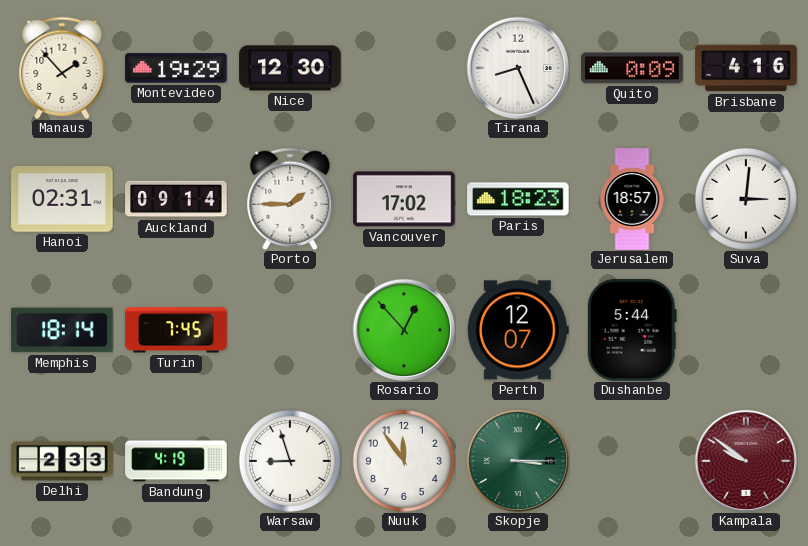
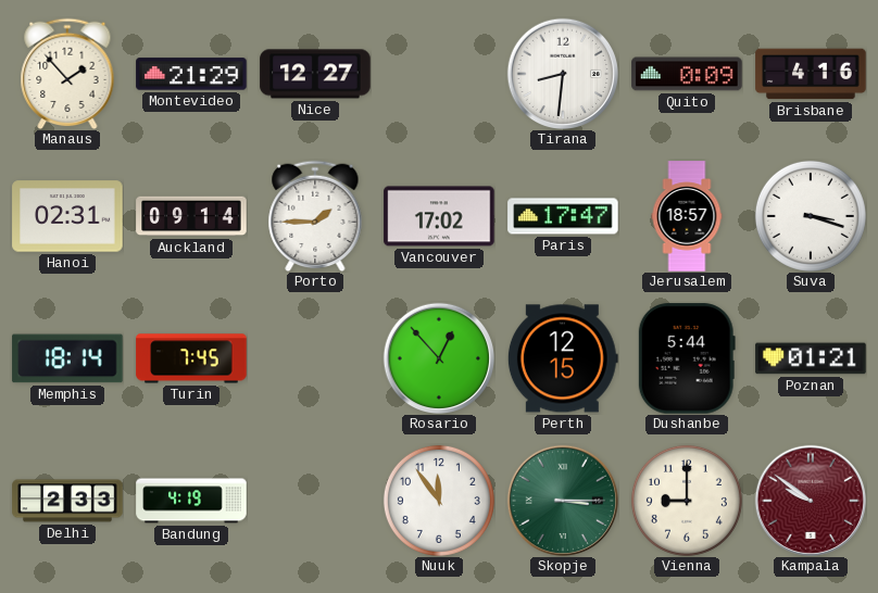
Montevideo: 19:29 -> 21:29
Nice: 12:30 -> 12:27
Tirana: 8:26 -> 8:31
Paris: 18:23 -> 17:47
Suva: 3:01 -> 3:18
Perth: 12:07 -> 12:15
Poznan: none -> 01:21
Warsaw: 8:57 -> none
Vienna: none -> 9:00
